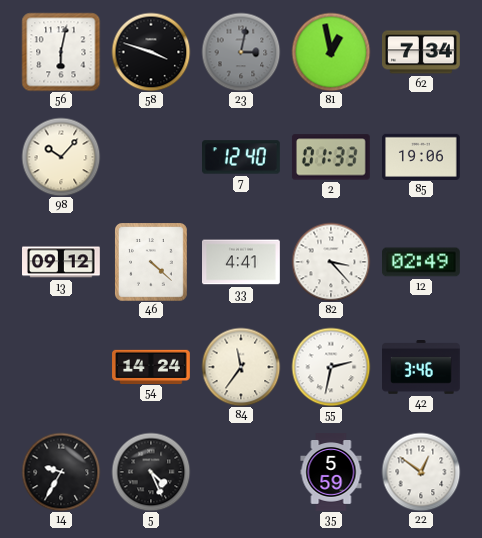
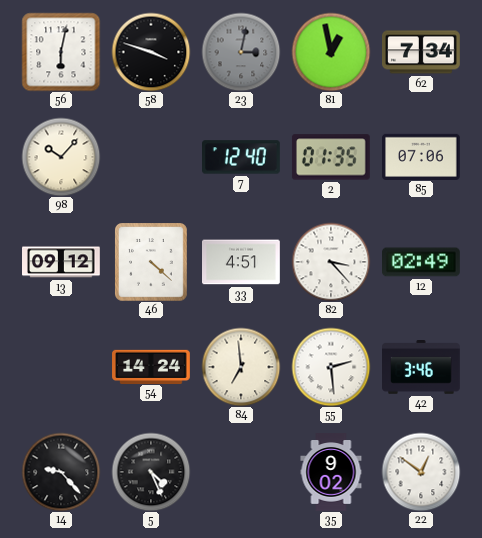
2: 01:33 -> 01:35
85: 19:06 -> 07:06
33: 4:41 -> 4:51
84: 11:36 -> 6:59
55: 2:32 -> 2:29
14: 9:35 -> 9:23
35: 5:59 -> 9:02
